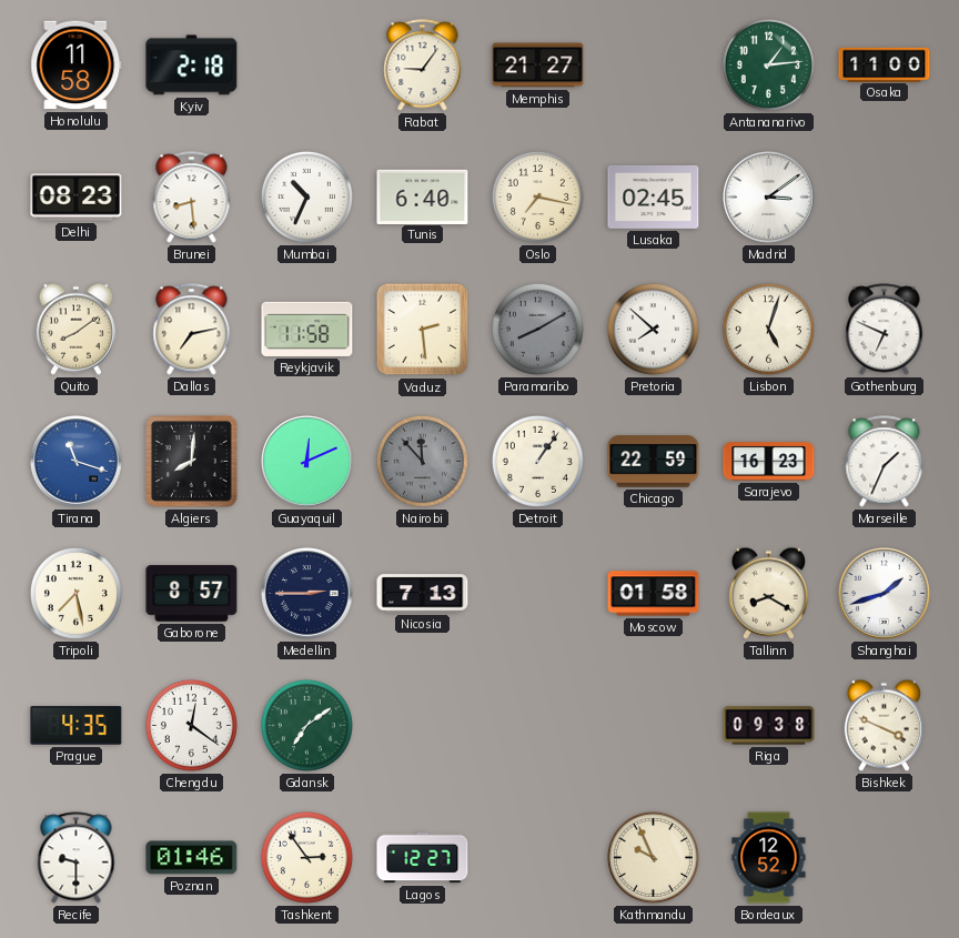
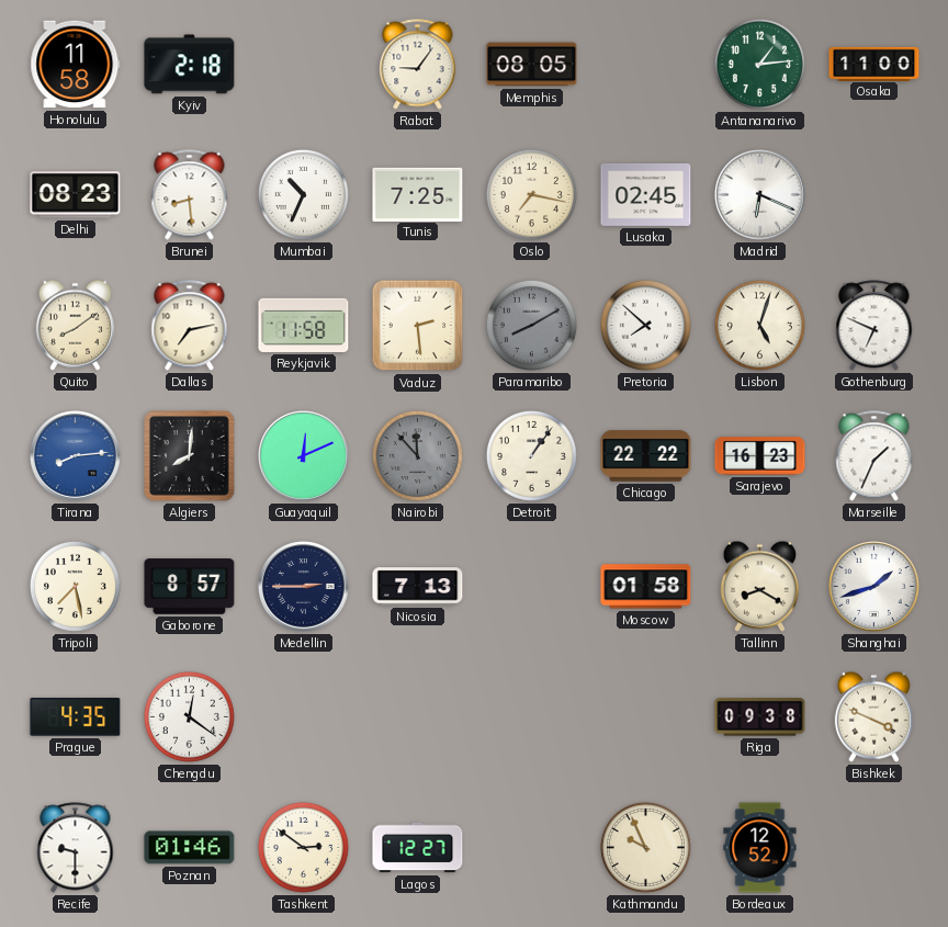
Memphis: 21:27 -> 08:05
Tunis: 6:40 -> 7:25
Madrid: 3:09 -> 6:19
Tirana: 11:18 -> 8:14
Chicago: 22:59 -> 22:22
Gdansk: 7:09 -> none
Tashkent: 2:54 -> 2:51
